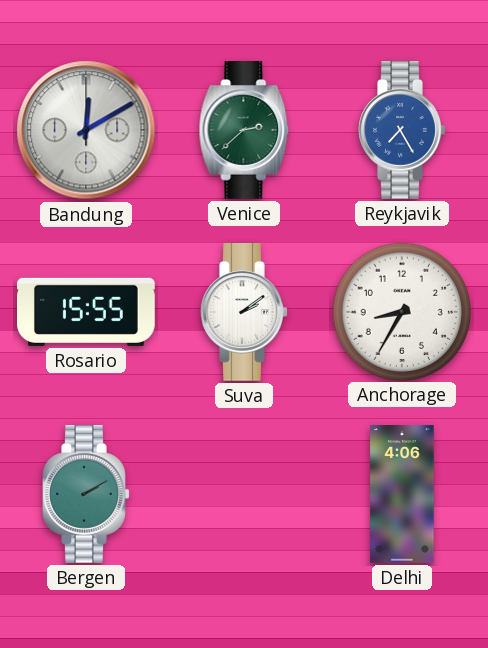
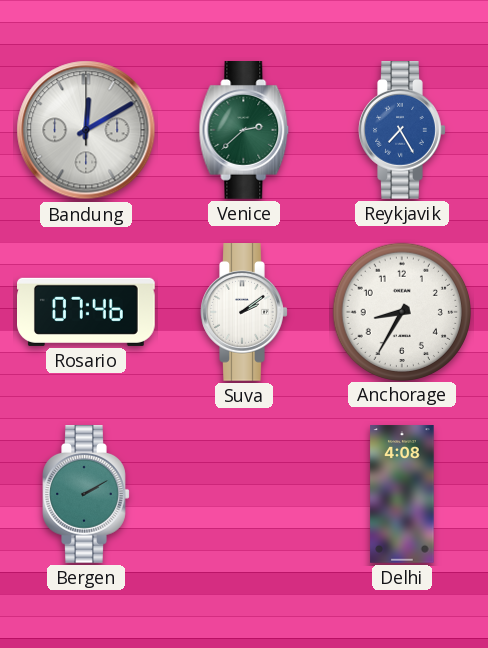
Rosario: 15:55 -> 07:46
Delhi: 4:06 -> 4:08
